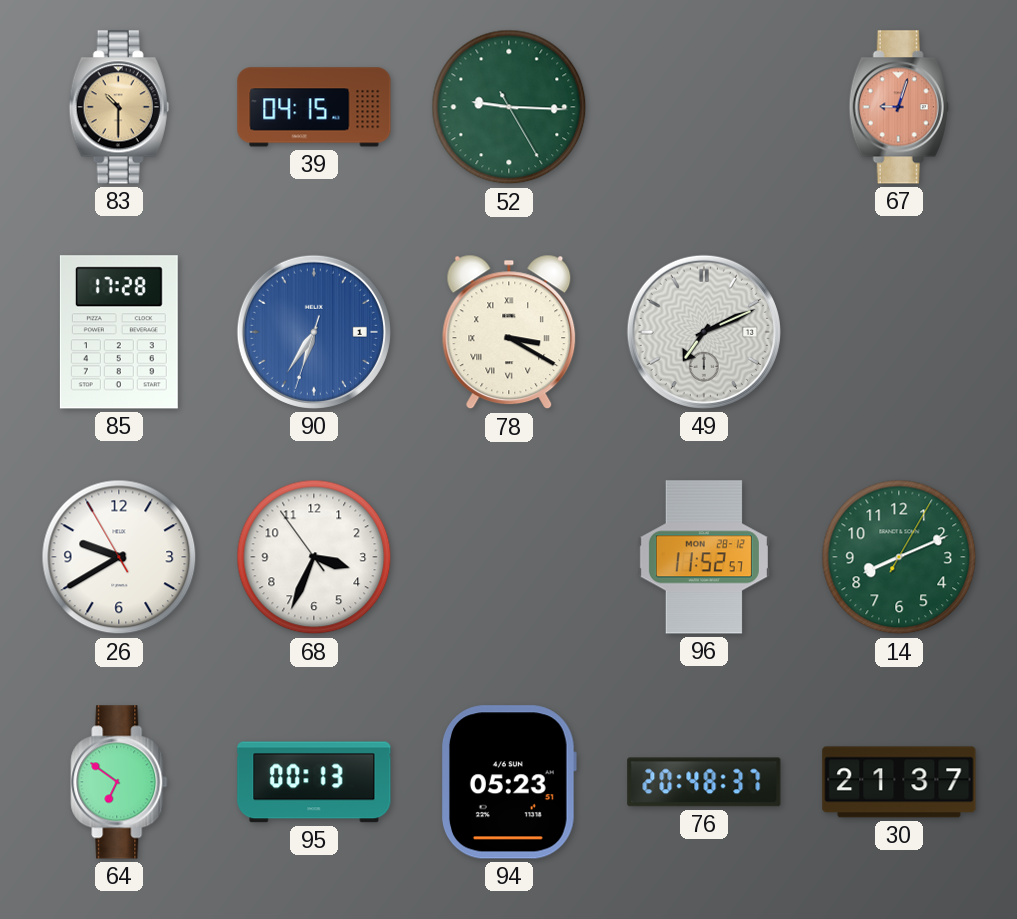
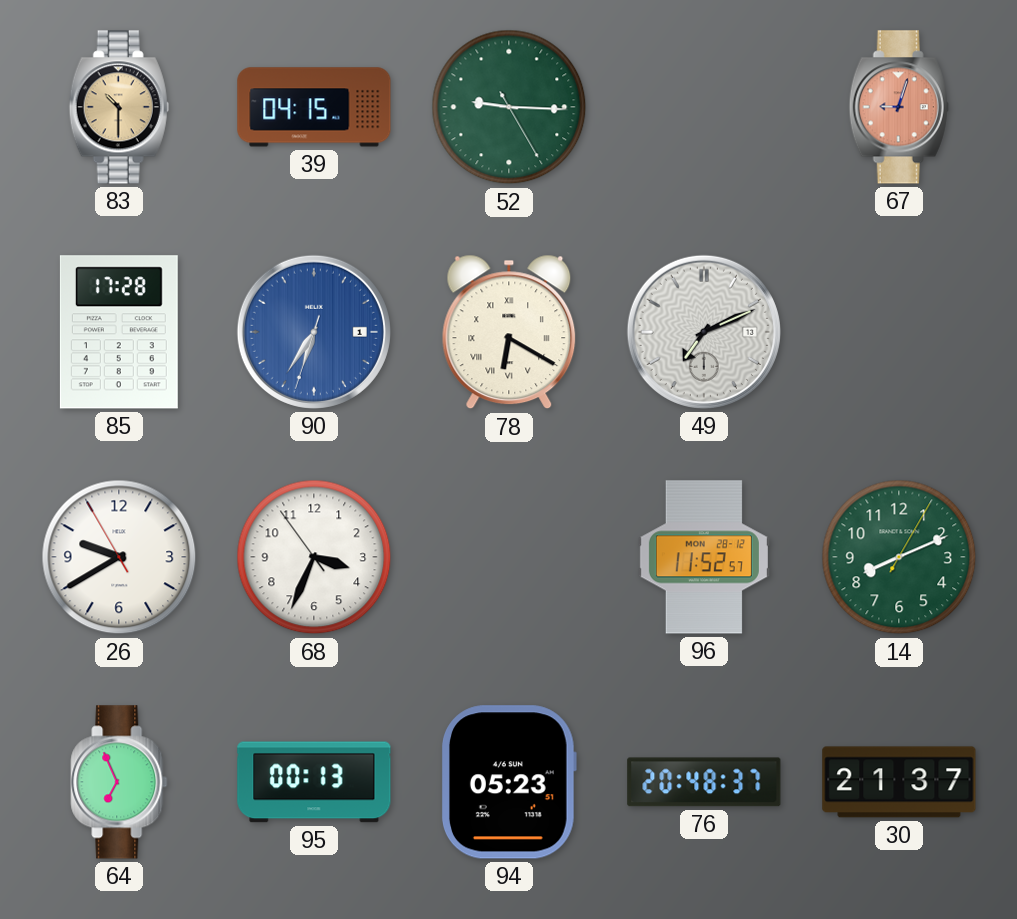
78: 3:20 -> 6:20
64: 6:51 -> 6:56
